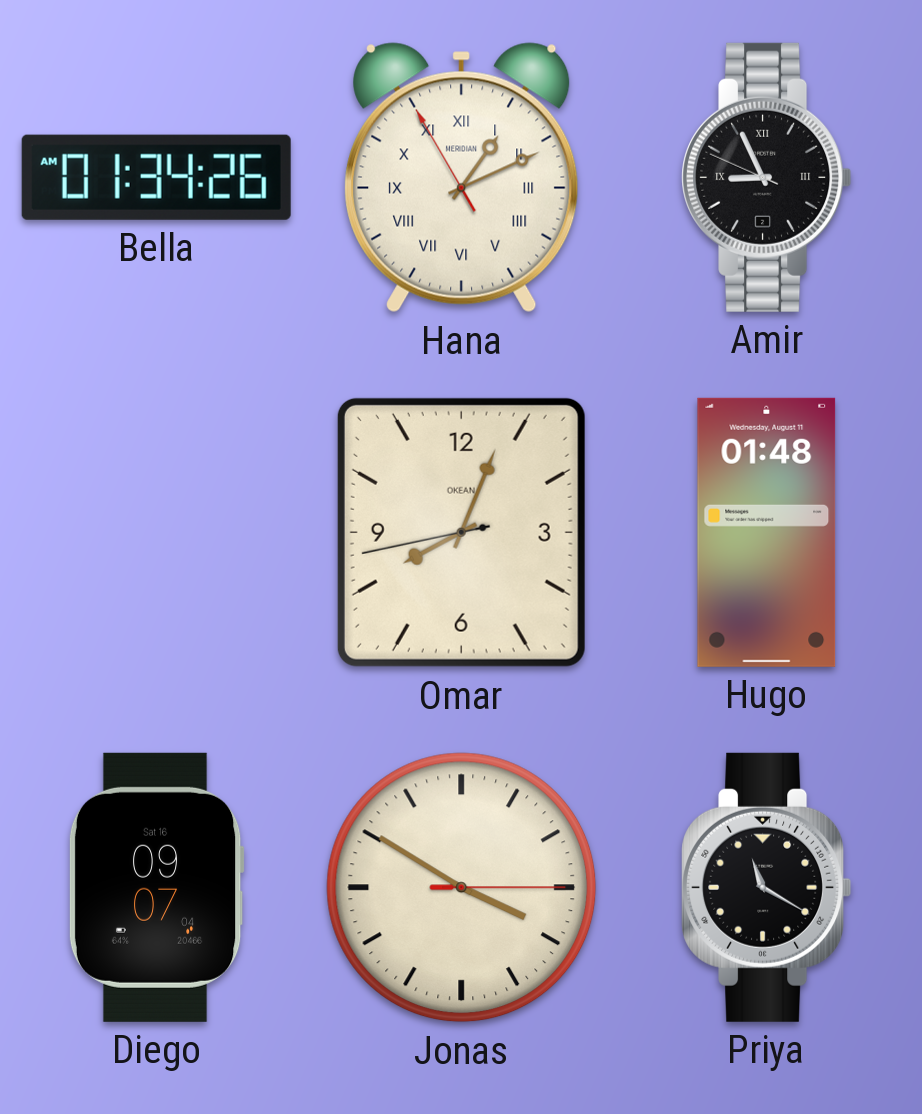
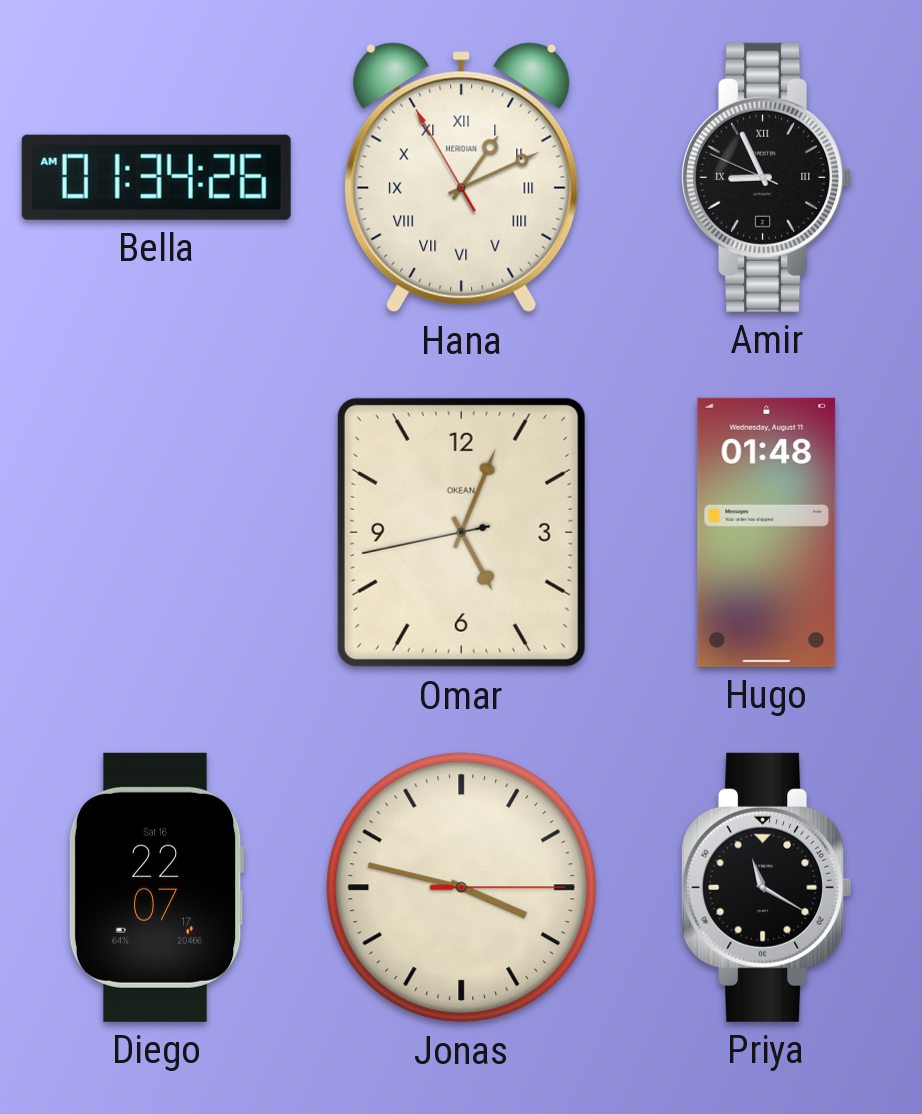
Omar: 8:03 -> 5:03
Diego: 09:07 -> 22:07
Jonas: 3:50 -> 3:47
